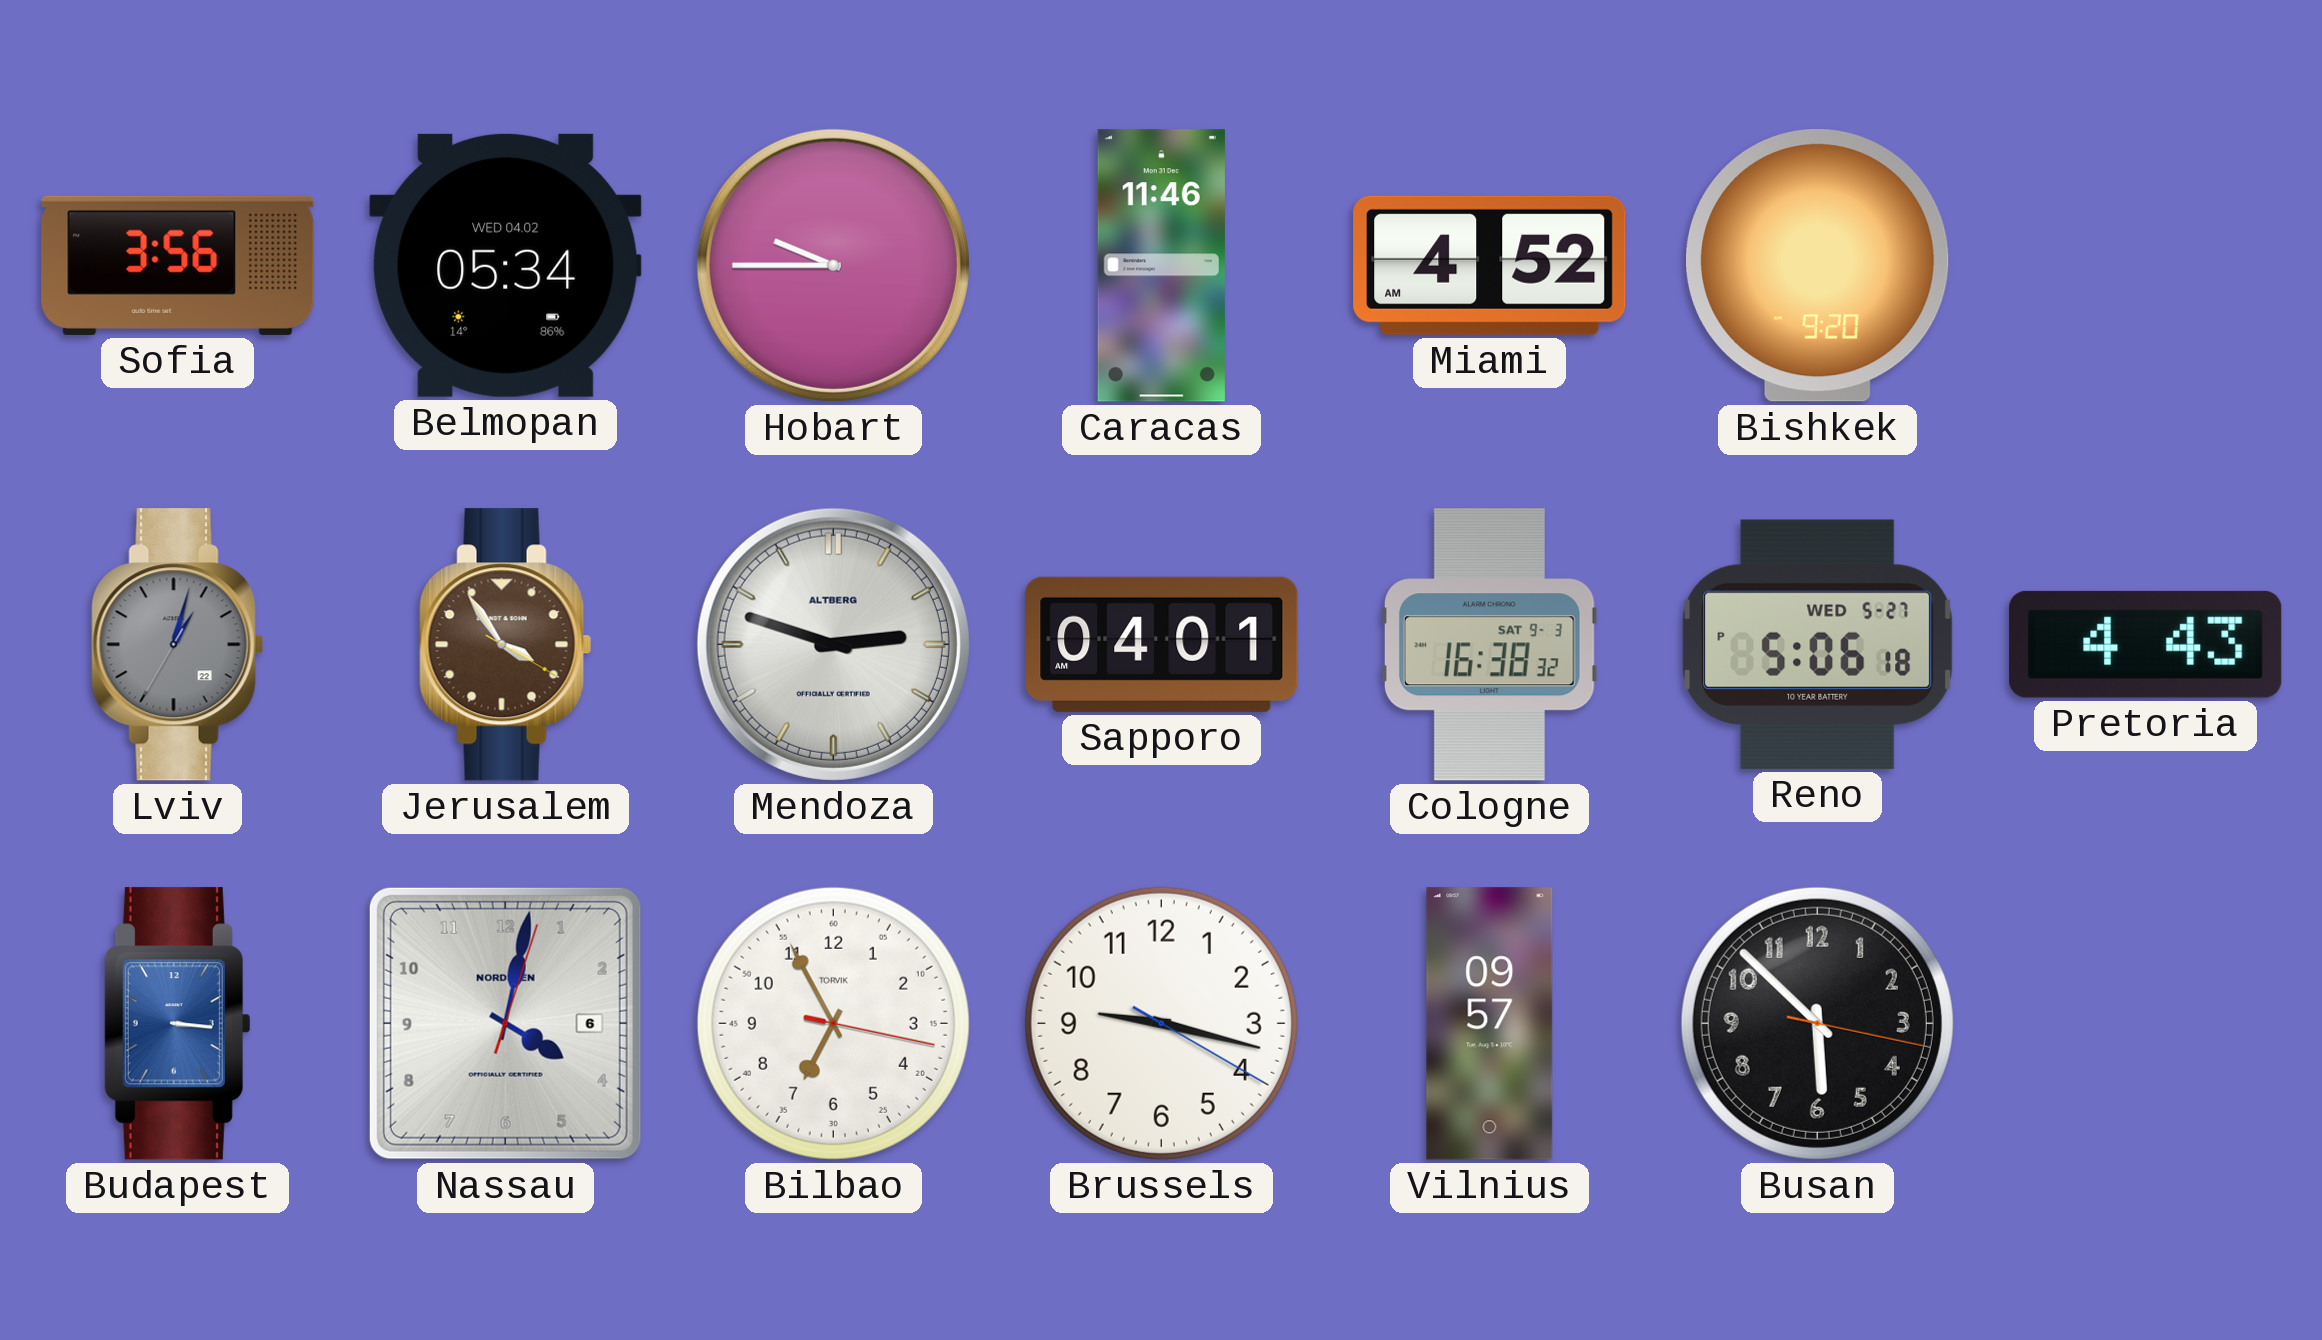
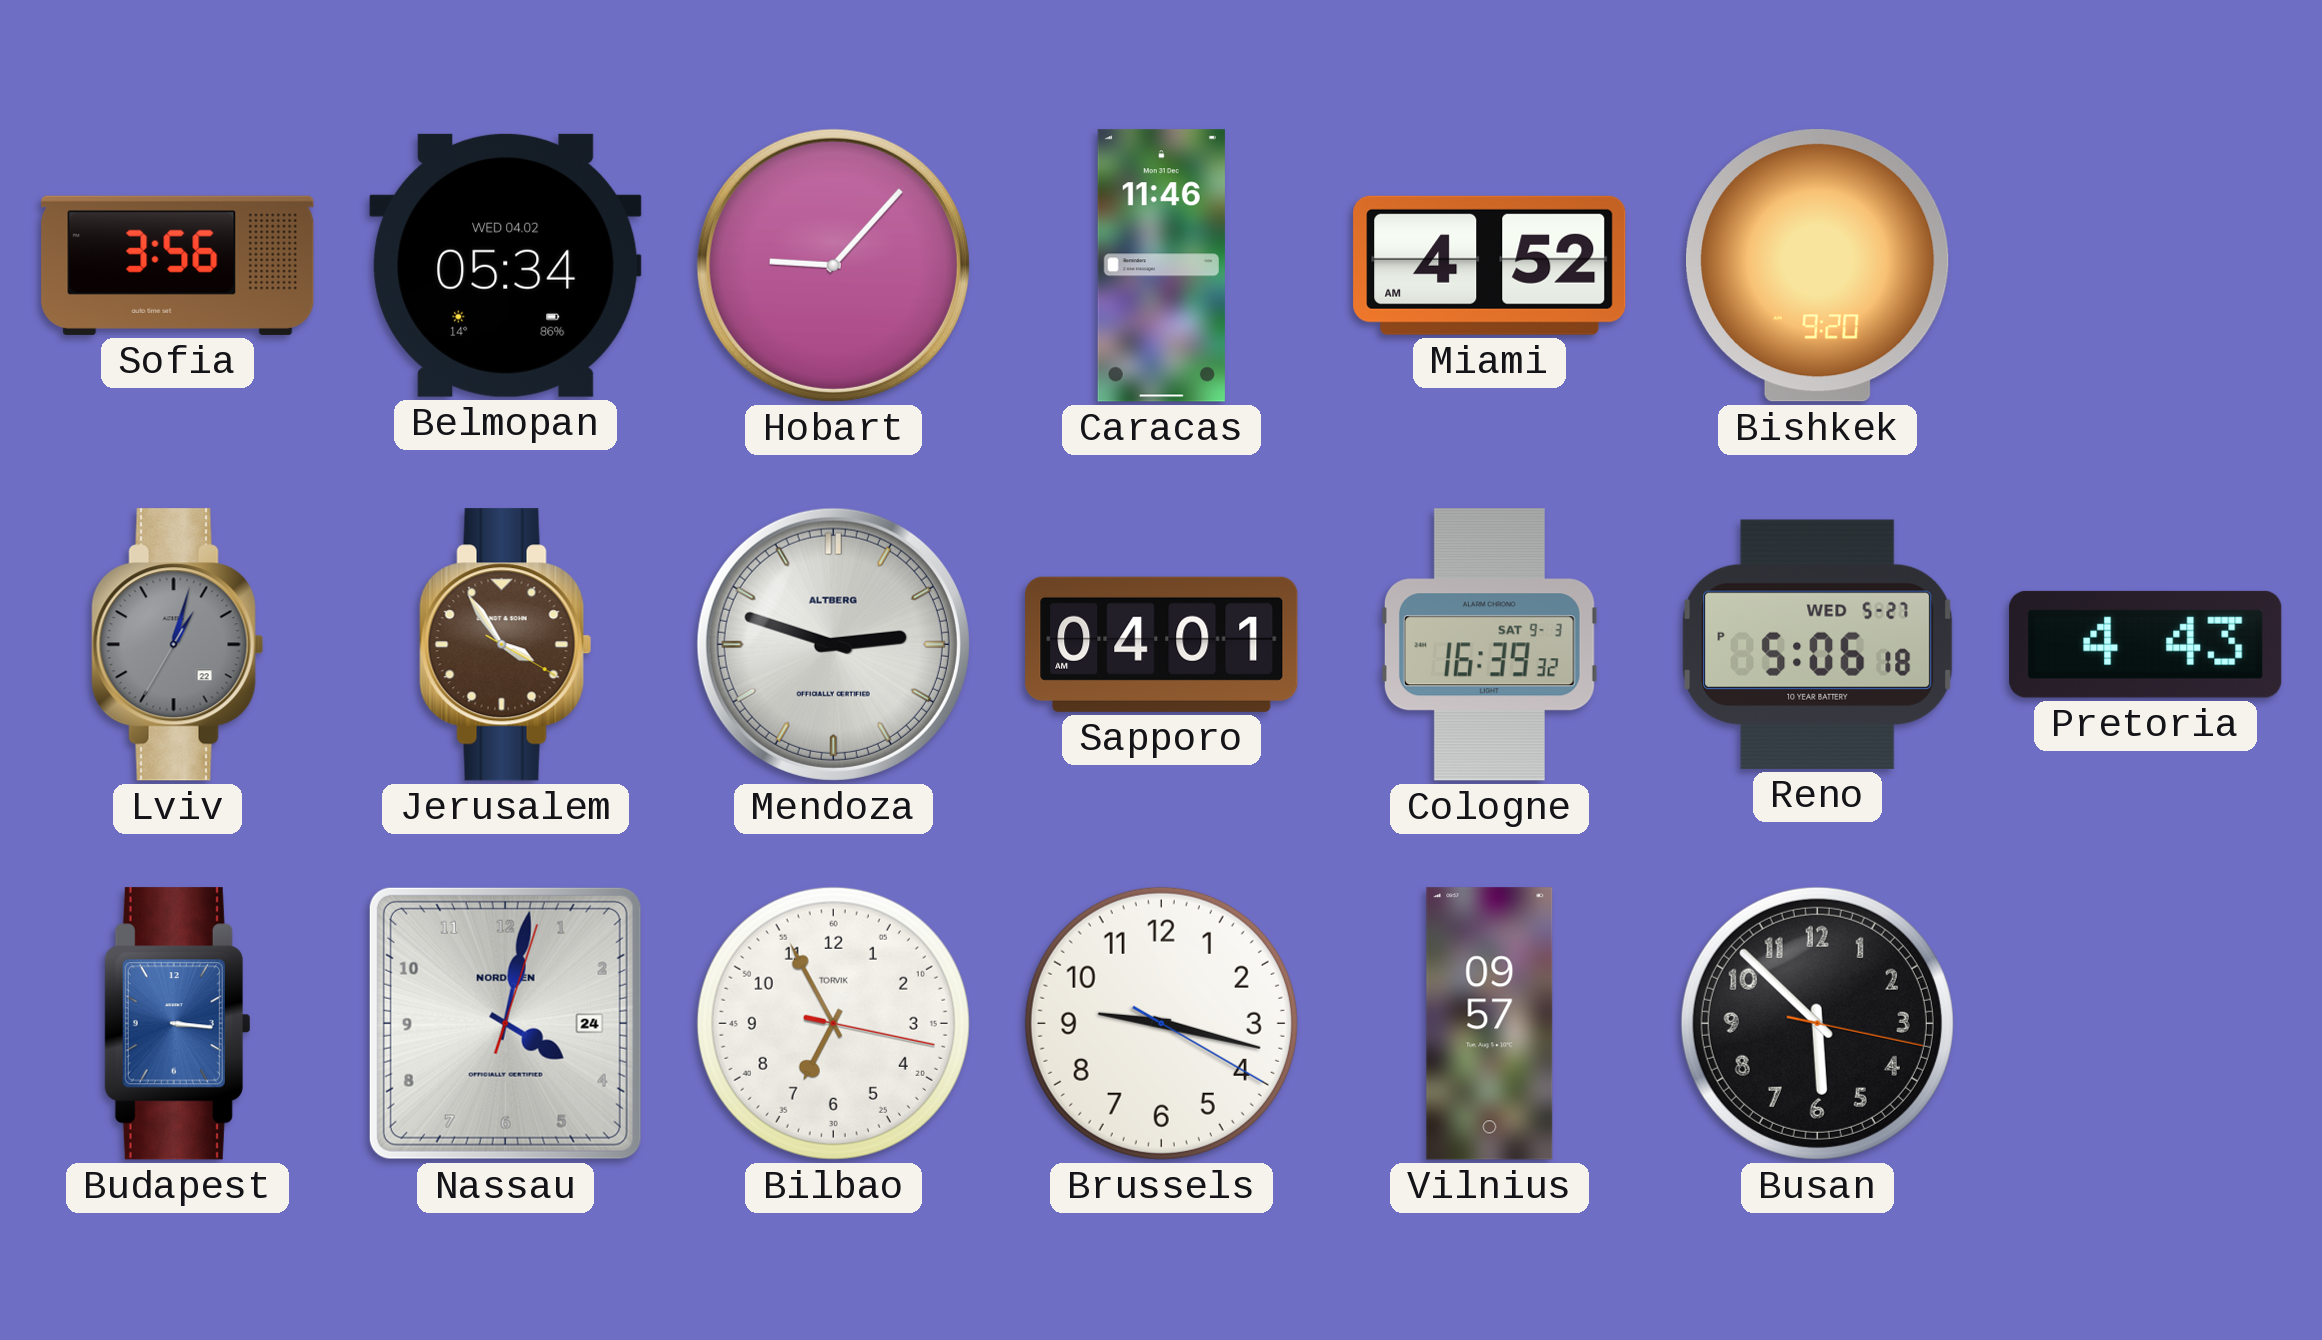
Hobart: 9:45 -> 9:07
Cologne: 16:38 -> 16:39
Nassau date: 6 -> 24
